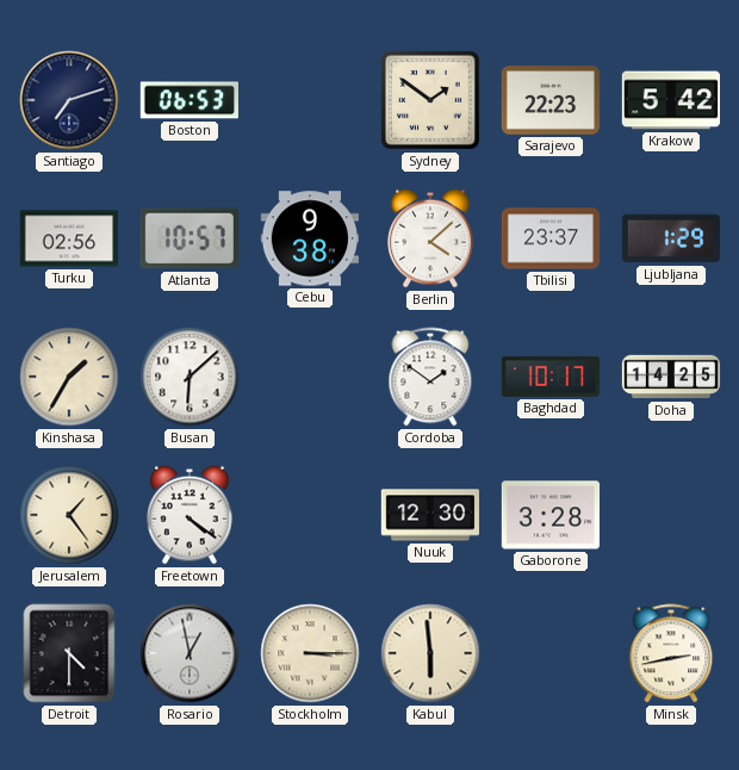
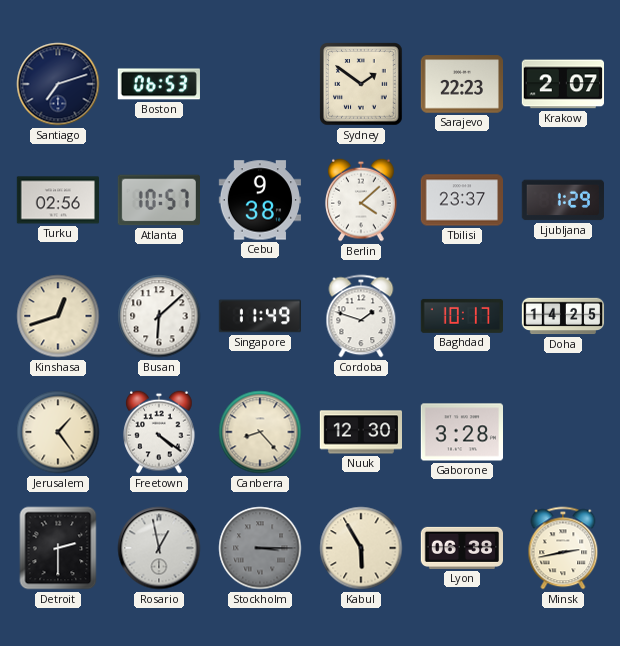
Krakow: 5:42 -> 2:07
Kinshasa: 1:35 -> 12:42
Singapore: none -> 11:49
Cordoba: 1:51 -> 1:48
Canberra: none -> 8:23
Detroit: 4:30 -> 2:30
Stockholm dial: cream -> grey
Kabul: 5:59 -> 5:55
Lyon: none -> 06:38
